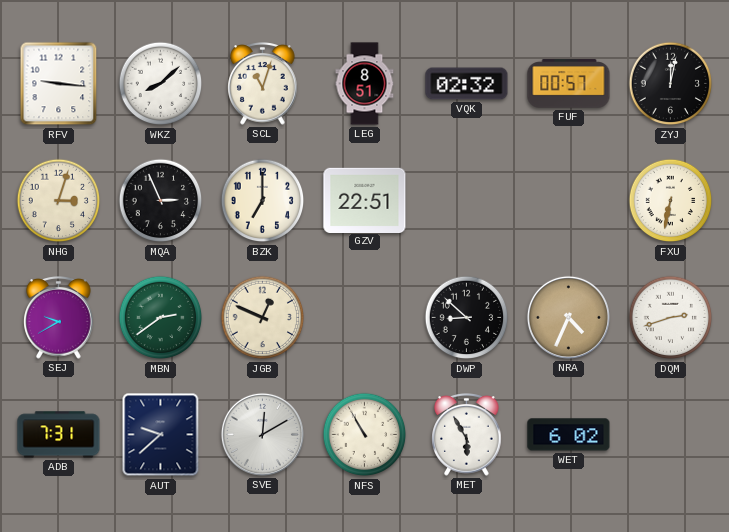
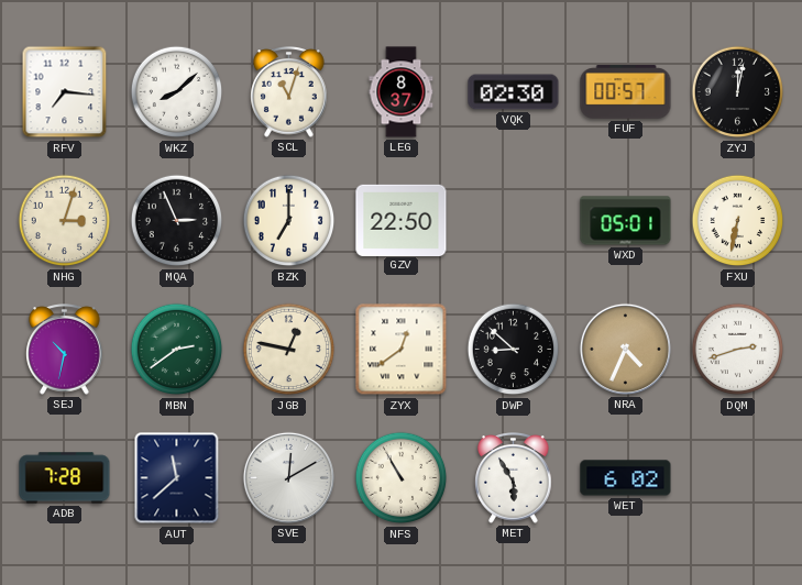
RFV: 9:16 -> 7:16
LEG: 8:51 -> 8:37
VQK: 02:32 -> 02:30
GZV: 22:51 -> 22:50
WXD: none -> 05:01
SEJ: 9:40 -> 10:32
JGB: 12:49 -> 12:47
ZYX: none -> 12:39
ADB: 7:31 -> 7:28
AUT: 9:38 -> 11:38
